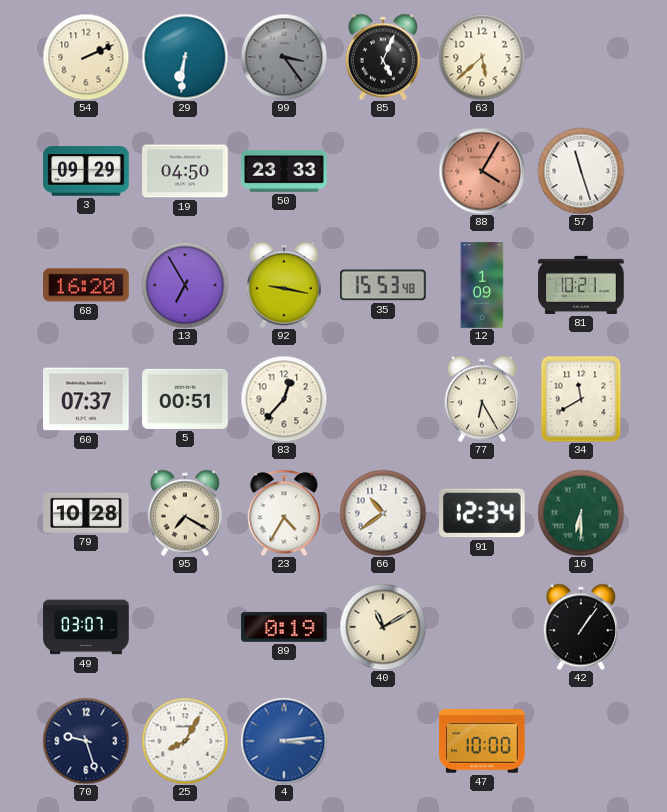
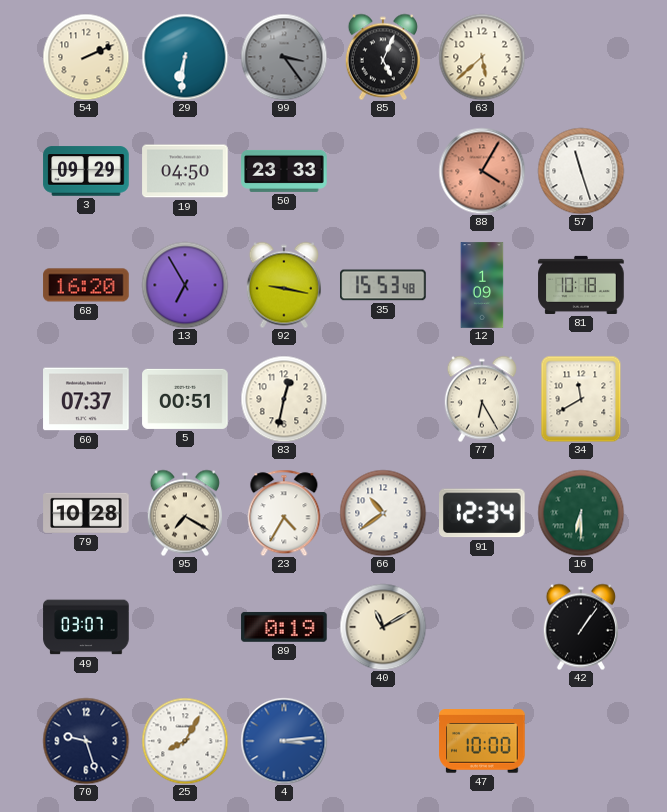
81: 10:21 -> 10:18
83: 12:37 -> 12:32
